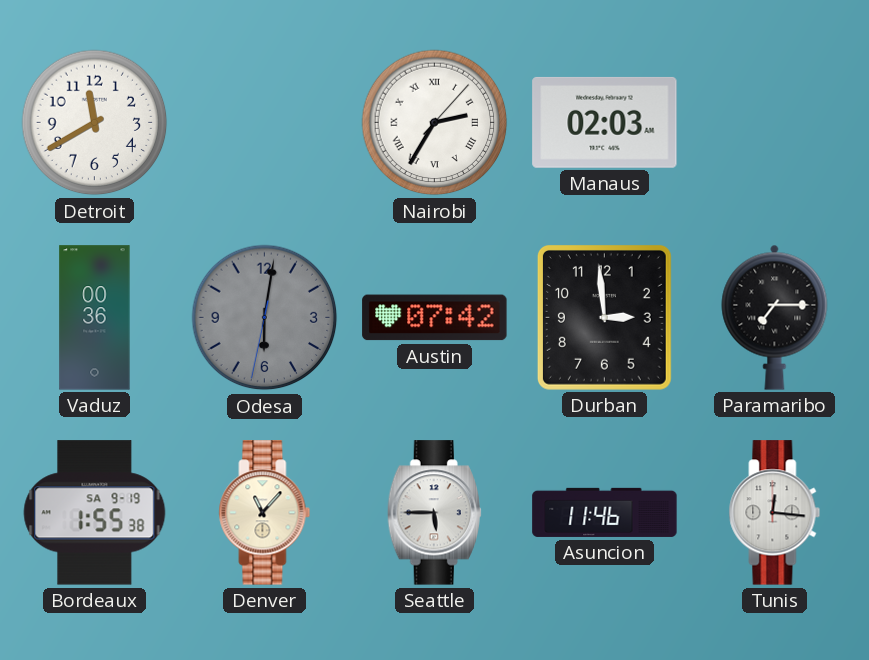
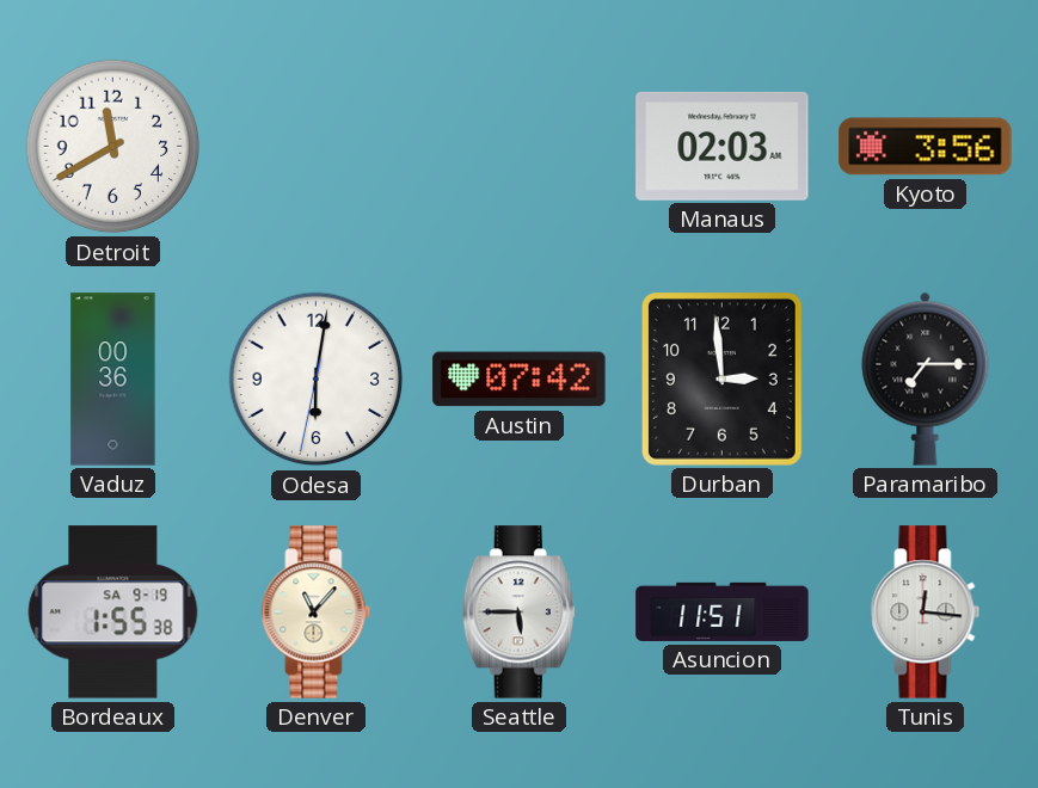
Nairobi: 2:35 -> none
Kyoto: none -> 3:56
Odesa dial: grey -> white
Asuncion: 11:46 -> 11:51
